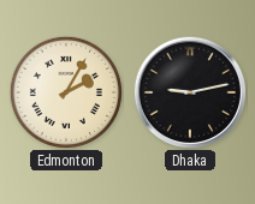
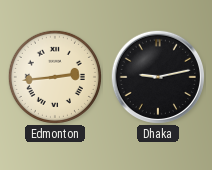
Edmonton: 2:05 -> 2:44
